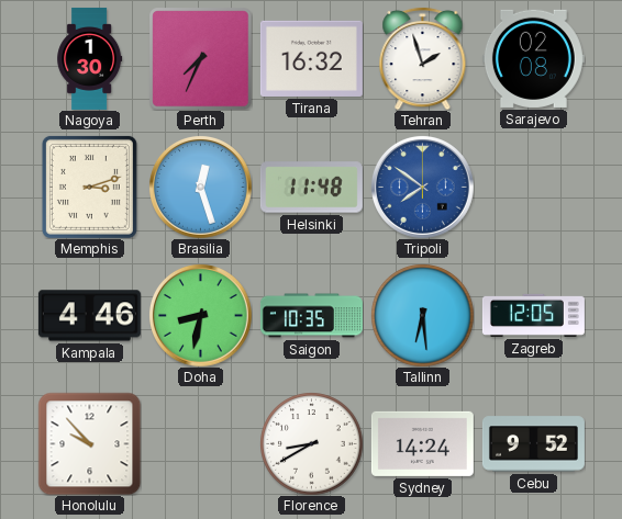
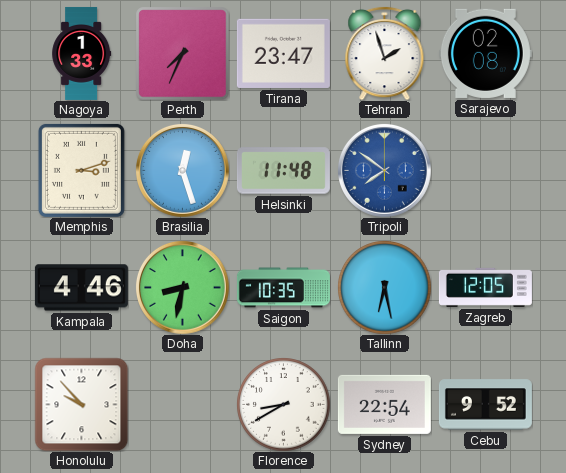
Nagoya: 1:30 -> 1:33
Tirana: 16:32 -> 23:47
Tallinn: 6:29 -> 6:28
Sydney: 14:24 -> 22:54
